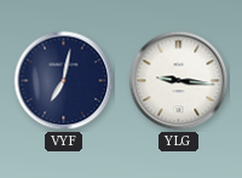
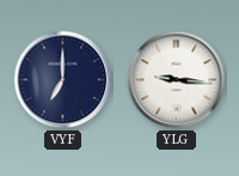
VYF: 7:02 -> 7:00
